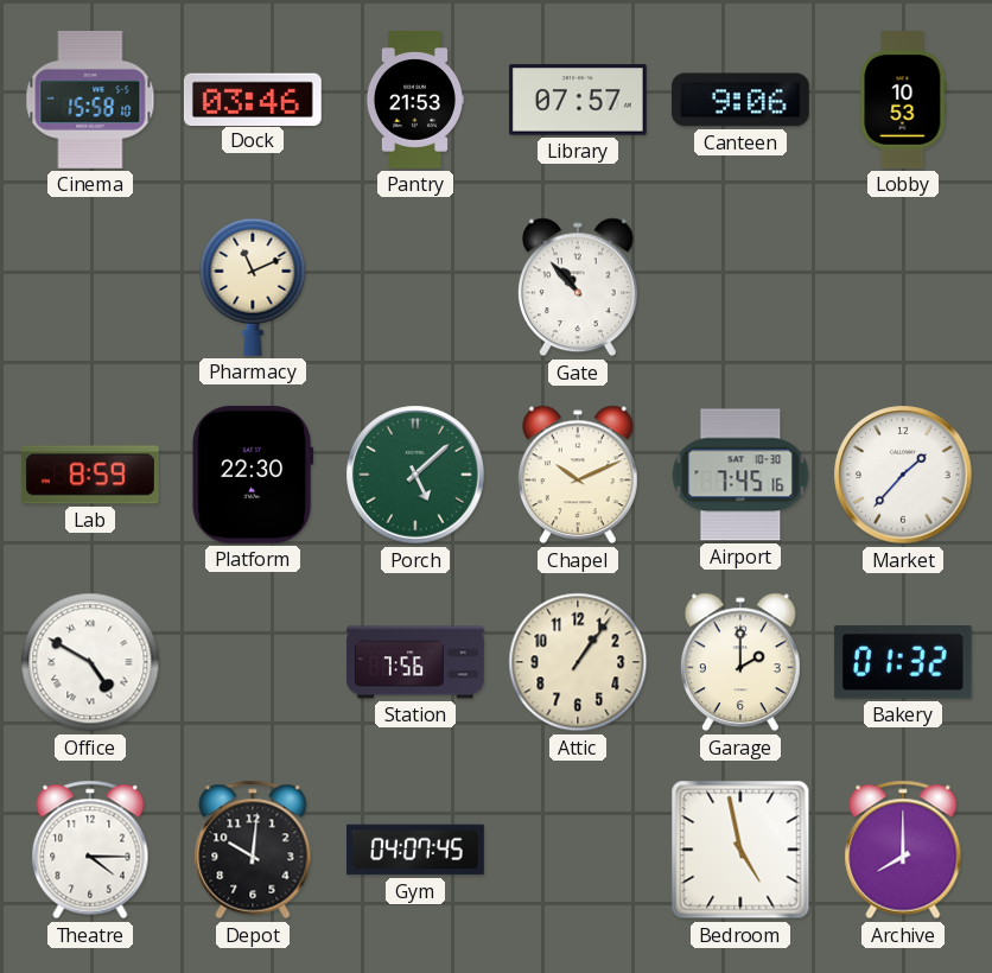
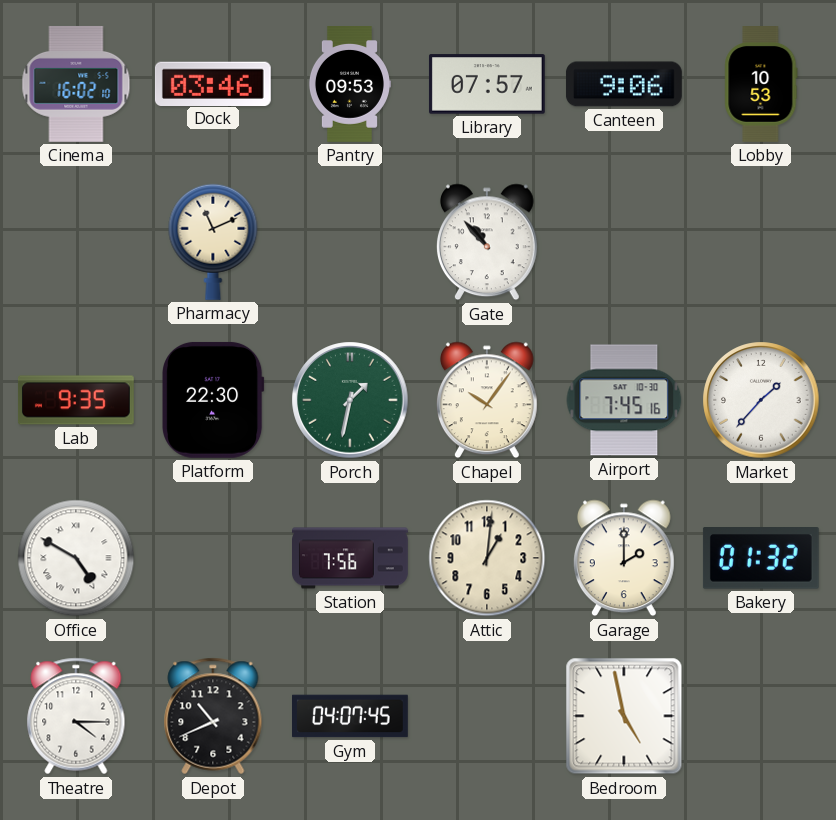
Cinema: 15:58 -> 16:02
Pantry: 21:53 -> 09:53
Lab: 8:59 -> 9:35
Porch: 5:08 -> 1:32
Chapel: 10:11 -> 10:06
Attic: 1:06 -> 1:01
Depot: 10:01 -> 10:41
Archive: 8:00 -> none
